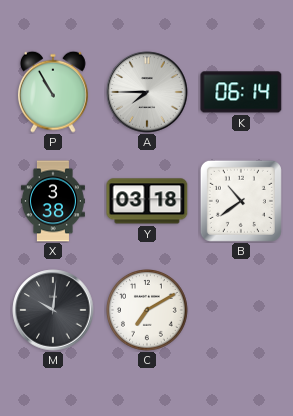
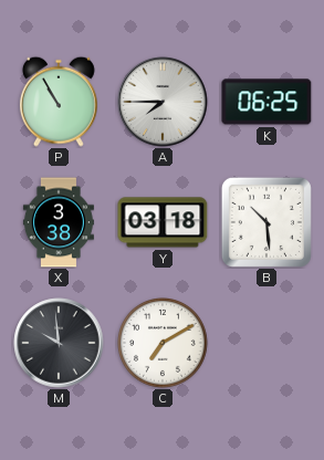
K: 06:14 -> 06:25
B: 10:39 -> 10:29
M: 10:01 -> 9:59
